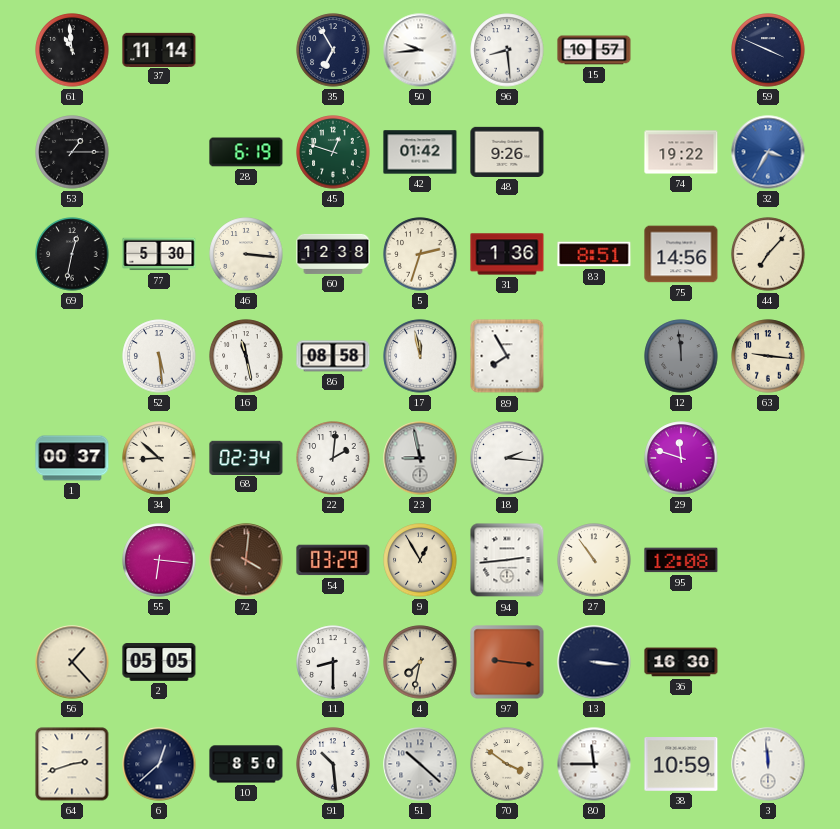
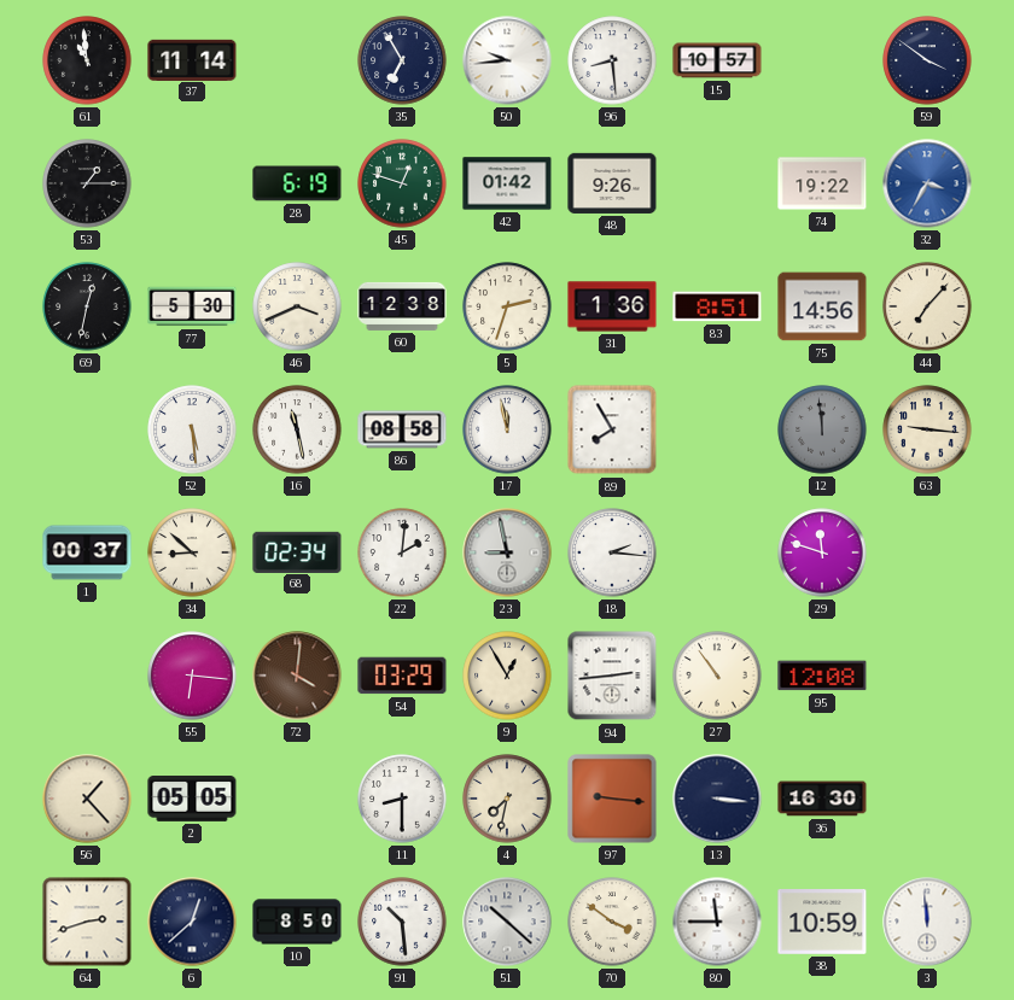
59: 3:49 -> 3:51
46: 3:16 -> 3:41
